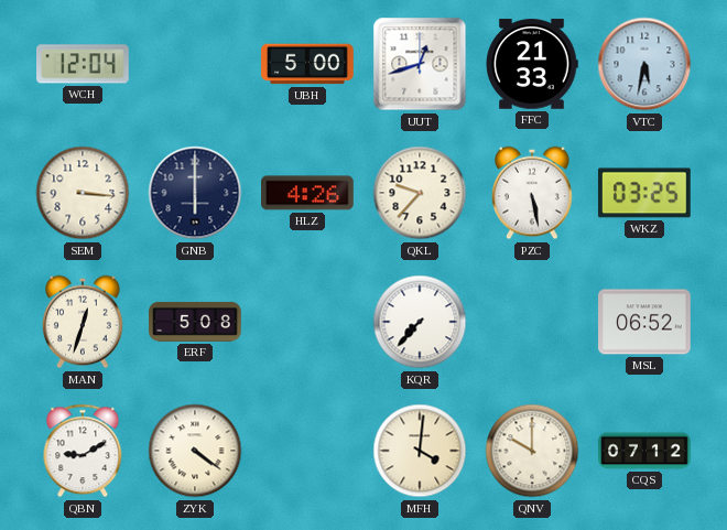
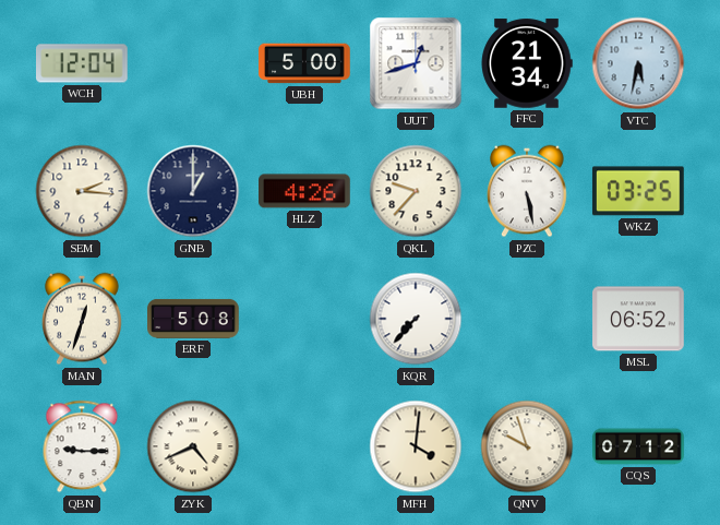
FFC: 21:33 -> 21:34
SEM: 3:16 -> 2:16
GNB: 6:00 -> 1:00
QBN: 9:10 -> 9:15
ZYK: 4:21 -> 4:41
QNV: 10:00 -> 9:57
